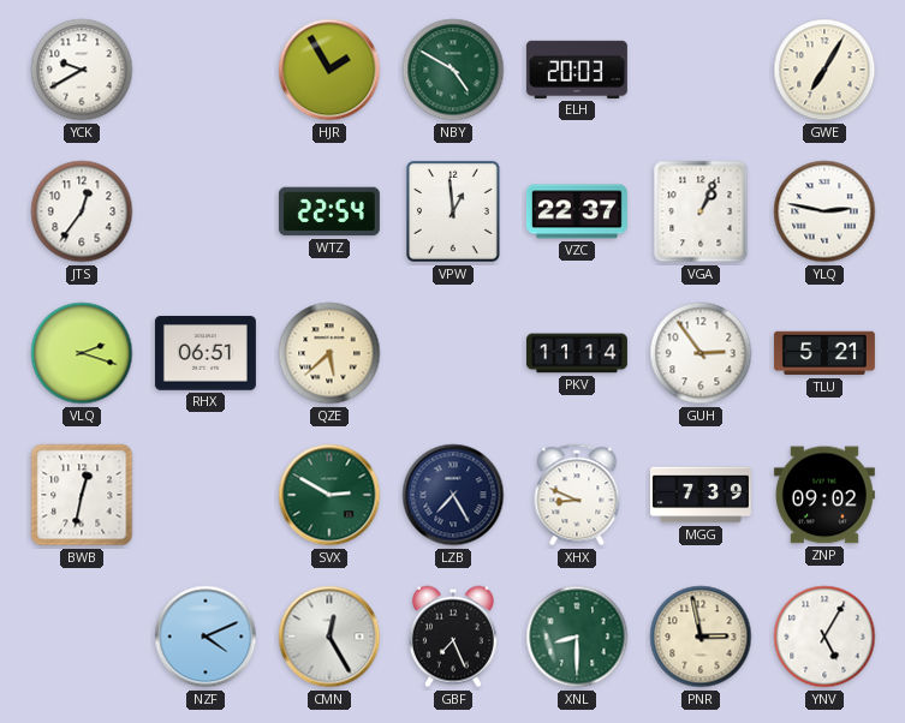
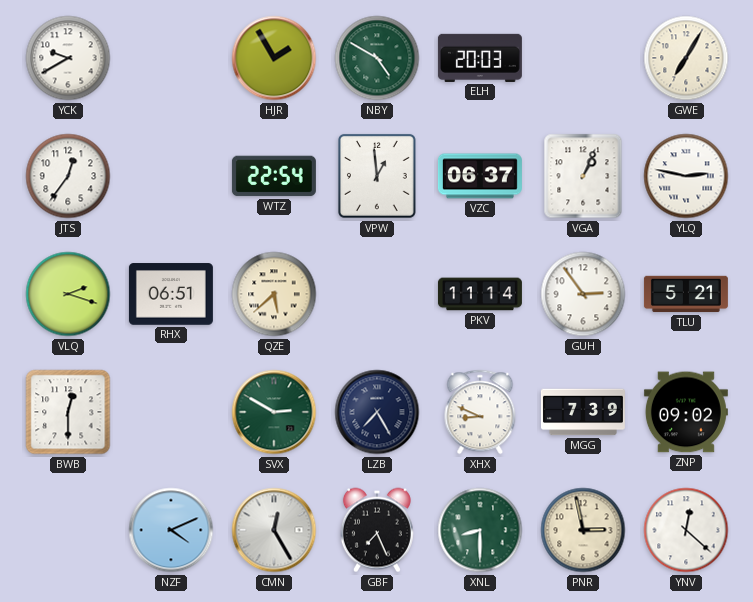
VZC: 22:37 -> 06:37
BWB: 12:32 -> 12:30
YNV: 5:05 -> 12:22
